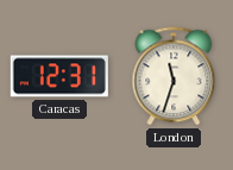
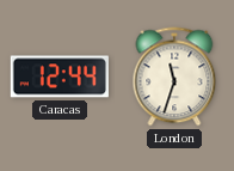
Caracas: 12:31 -> 12:44
